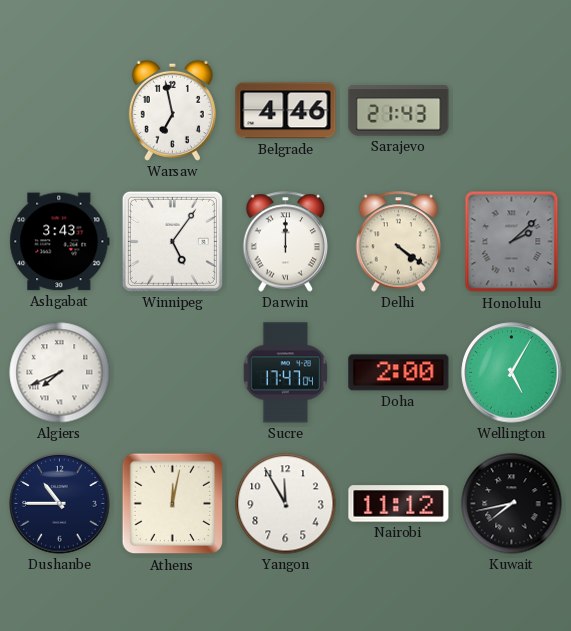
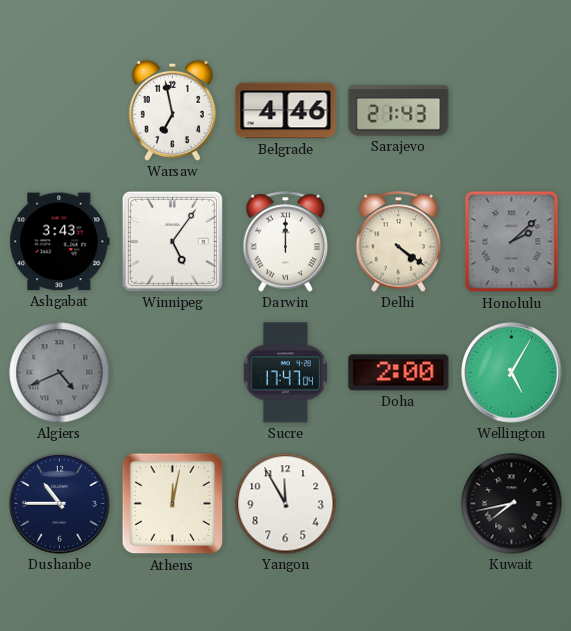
Algiers: 7:41 -> 4:41
Algiers dial: white -> grey
Nairobi: 11:12 -> none
